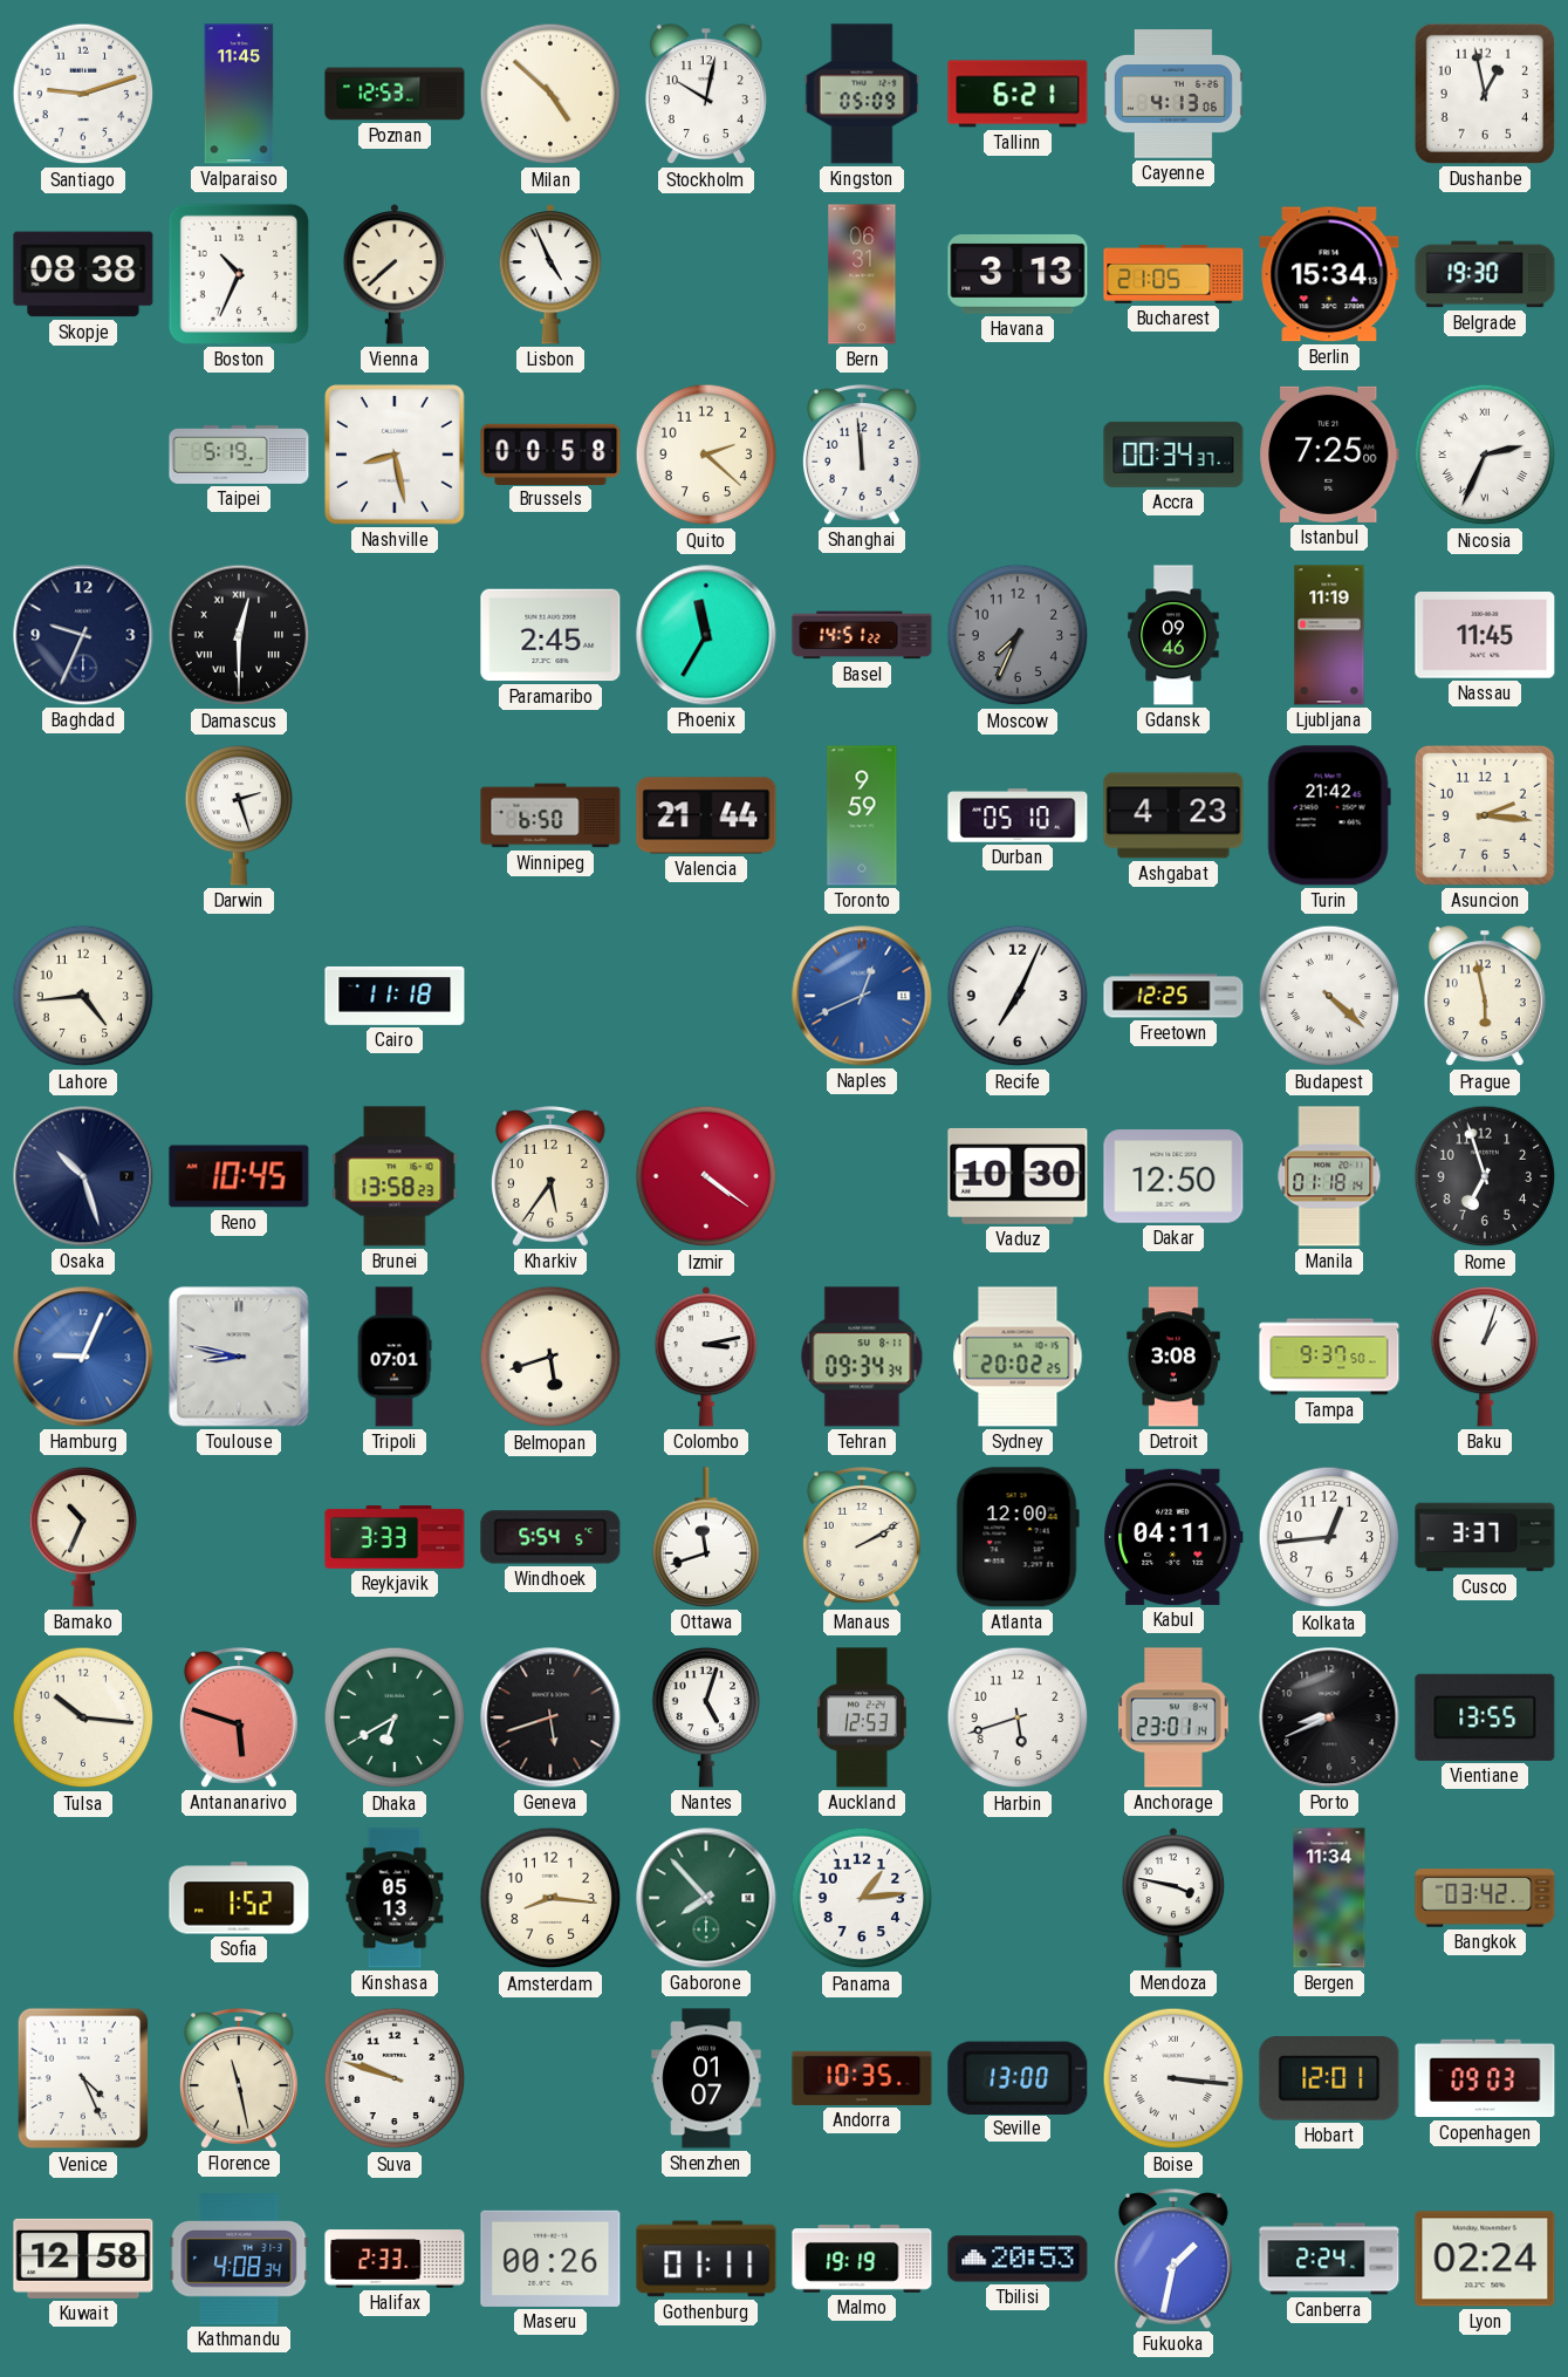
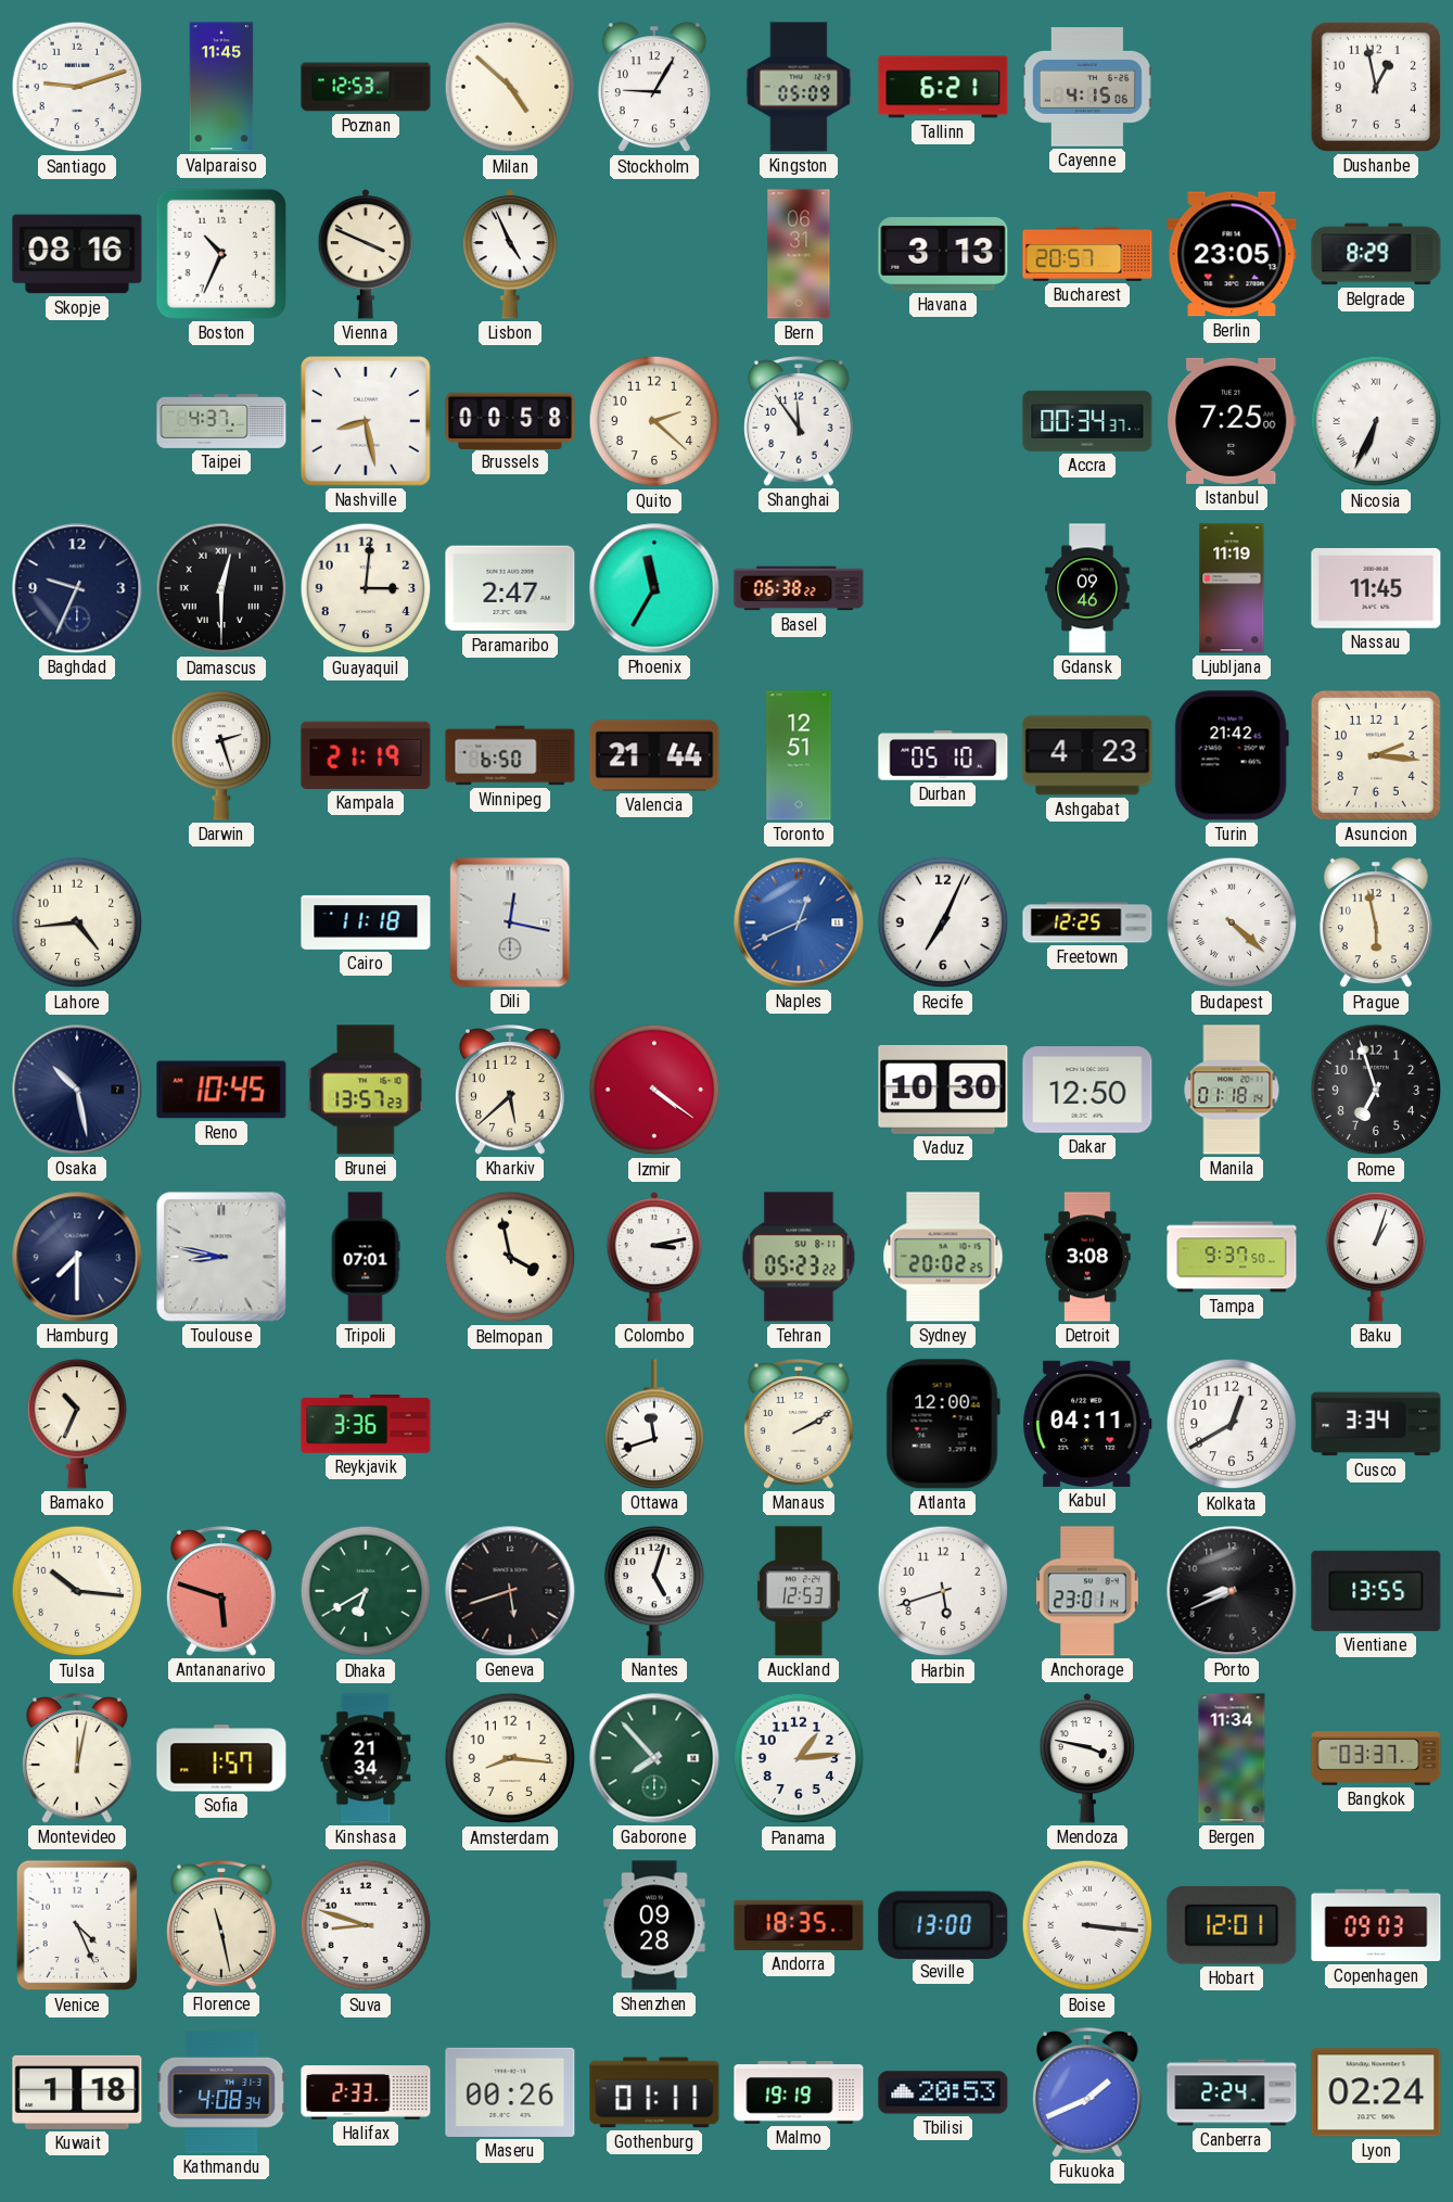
Stockholm: 10:02 -> 9:05
Cayenne: 4:13 -> 4:15
Skopje: 08:38 -> 08:16
Vienna: 7:38 -> 3:49
Bucharest: 21:05 -> 20:57
Berlin: 15:34 -> 23:05
Belgrade: 19:30 -> 8:29
Taipei: 5:19 -> 4:37
Shanghai: 11:59 -> 11:54
Nicosia: 2:34 -> 6:34
Guayaquil: none -> 3:01
Paramaribo: 2:45 -> 2:47
Basel: 14:51 -> 06:38
Moscow: 7:34 -> none
Kampala: none -> 21:19
Toronto: 9:59 -> 12:51
Dili: none -> 12:17
Osaka: 10:27 -> 10:28
Brunei: 13:58 -> 13:57
Kharkiv: 5:36 -> 5:38
Hamburg: 9:04 -> 7:30
Hamburg dial: blue -> navy
Belmopan: 5:42 -> 3:58
Tehran: 09:34 -> 05:23
Reykjavik: 3:33 -> 3:36
Windhoek: 5:54 -> none
Kolkata: 12:44 -> 12:40
Cusco: 3:37 -> 3:34
Montevideo: none -> 12:02
Sofia: 1:52 -> 1:57
Kinshasa: 05:13 -> 21:34
Bangkok: 03:42 -> 03:37
Suva: 9:48 -> 8:48
Shenzhen: 01:07 -> 09:28
Andorra: 10:35 -> 18:35
Kuwait: 12:58 -> 1:18
Fukuoka: 1:32 -> 1:41
